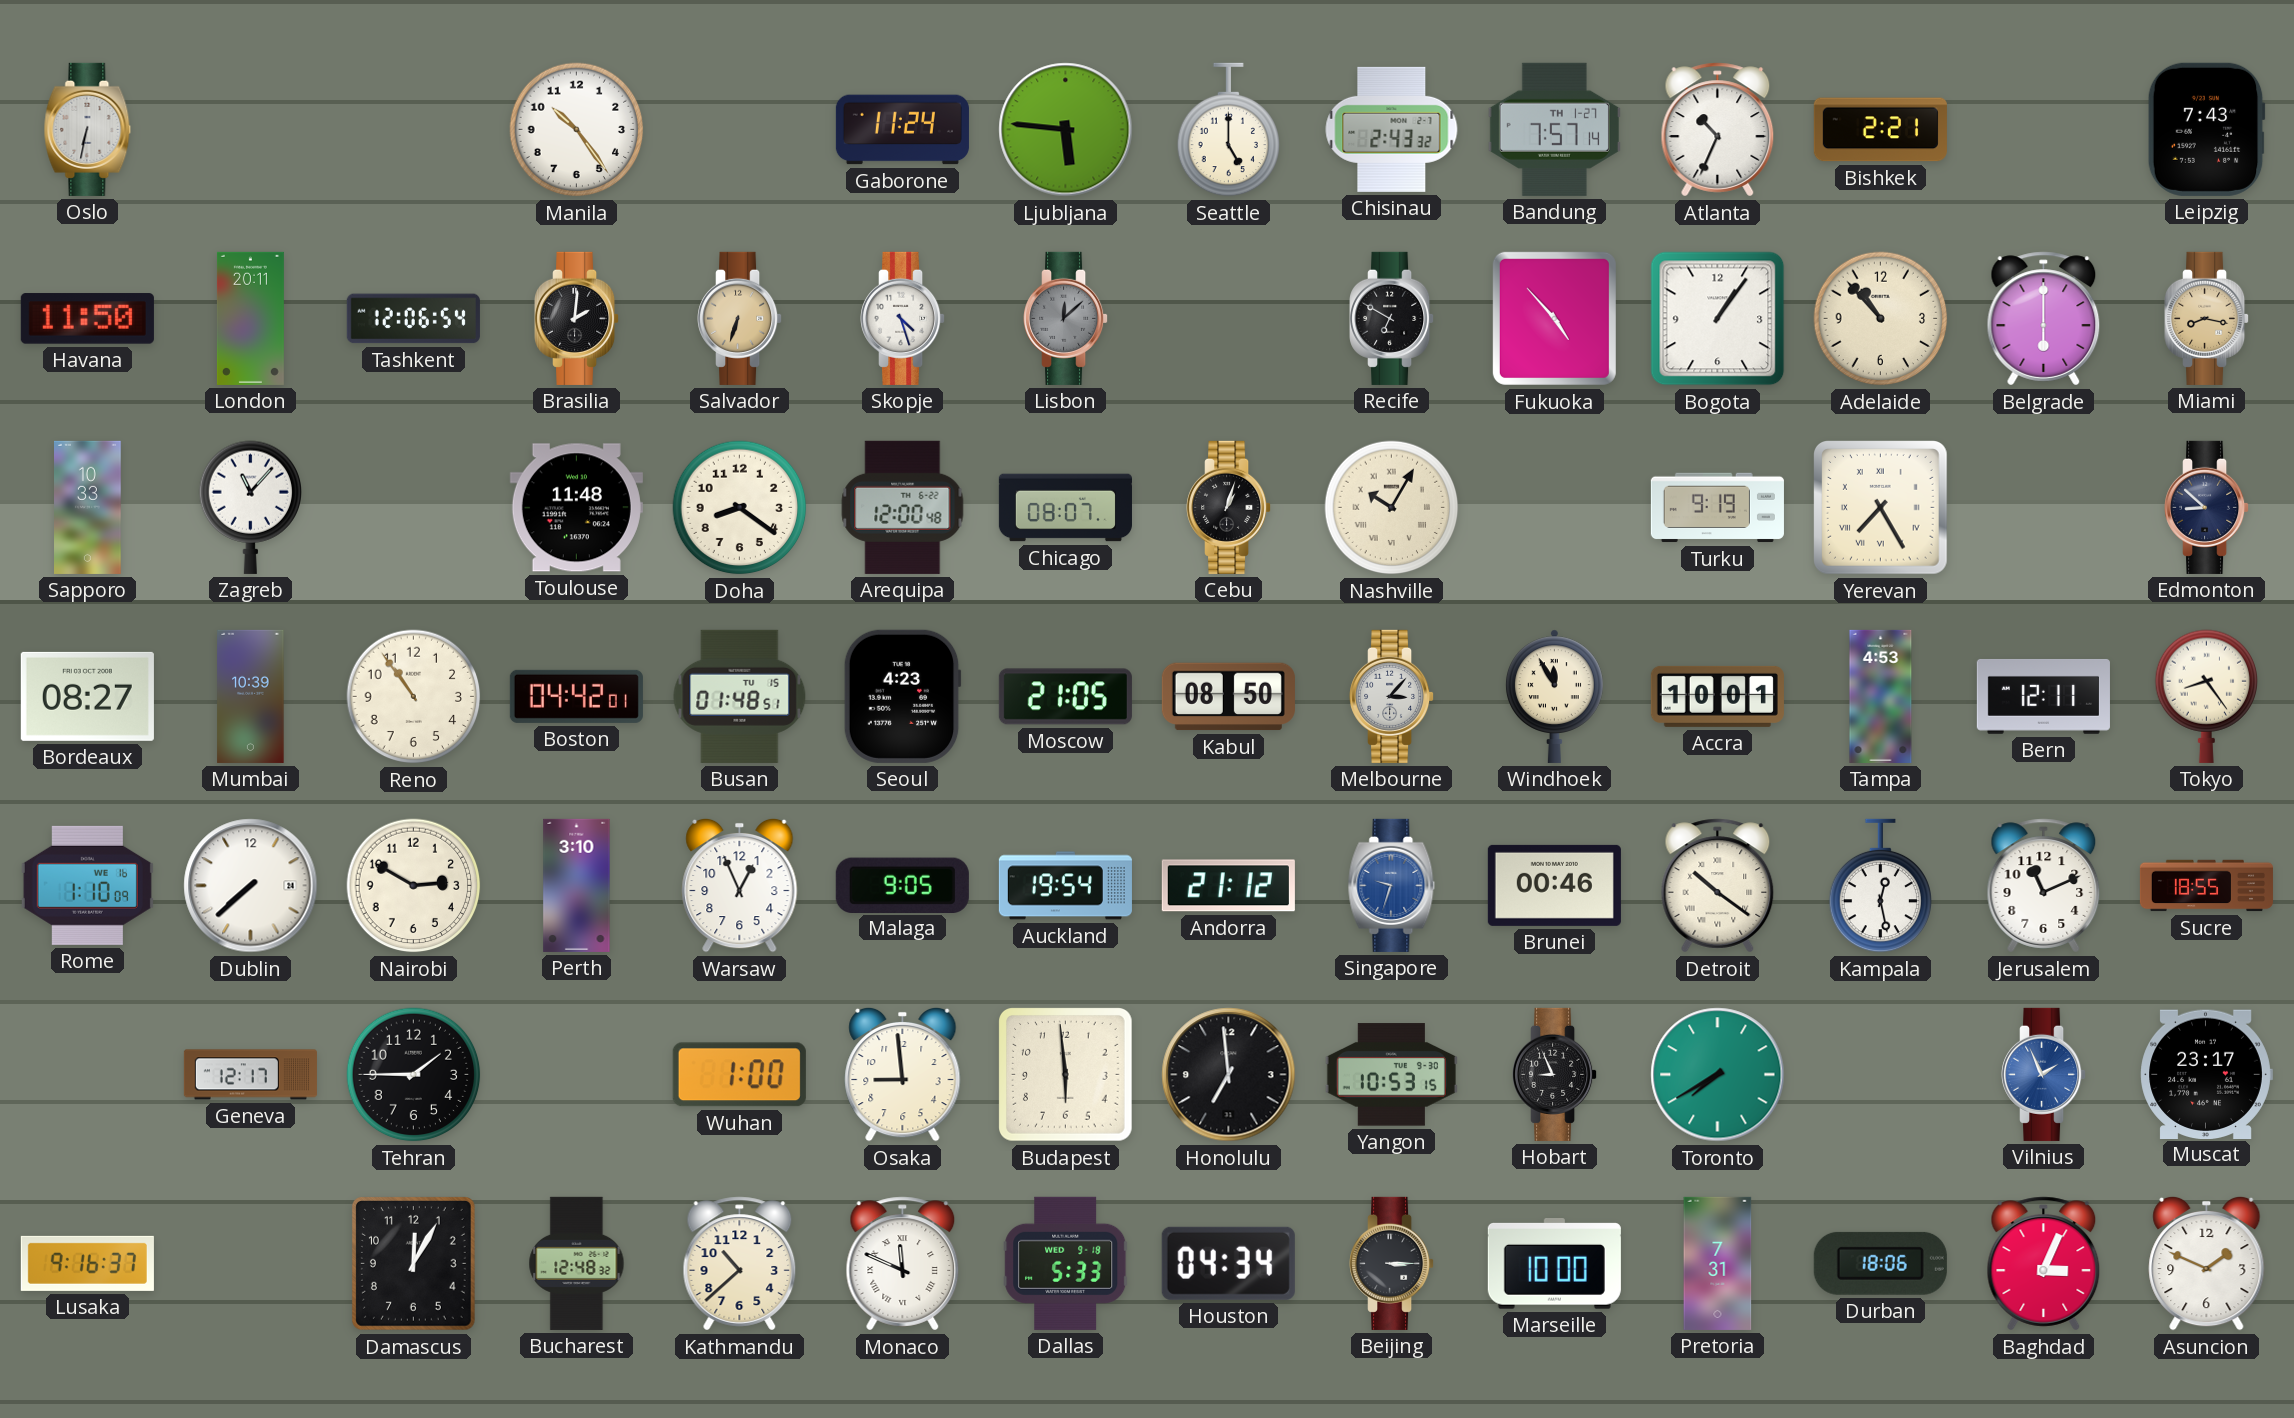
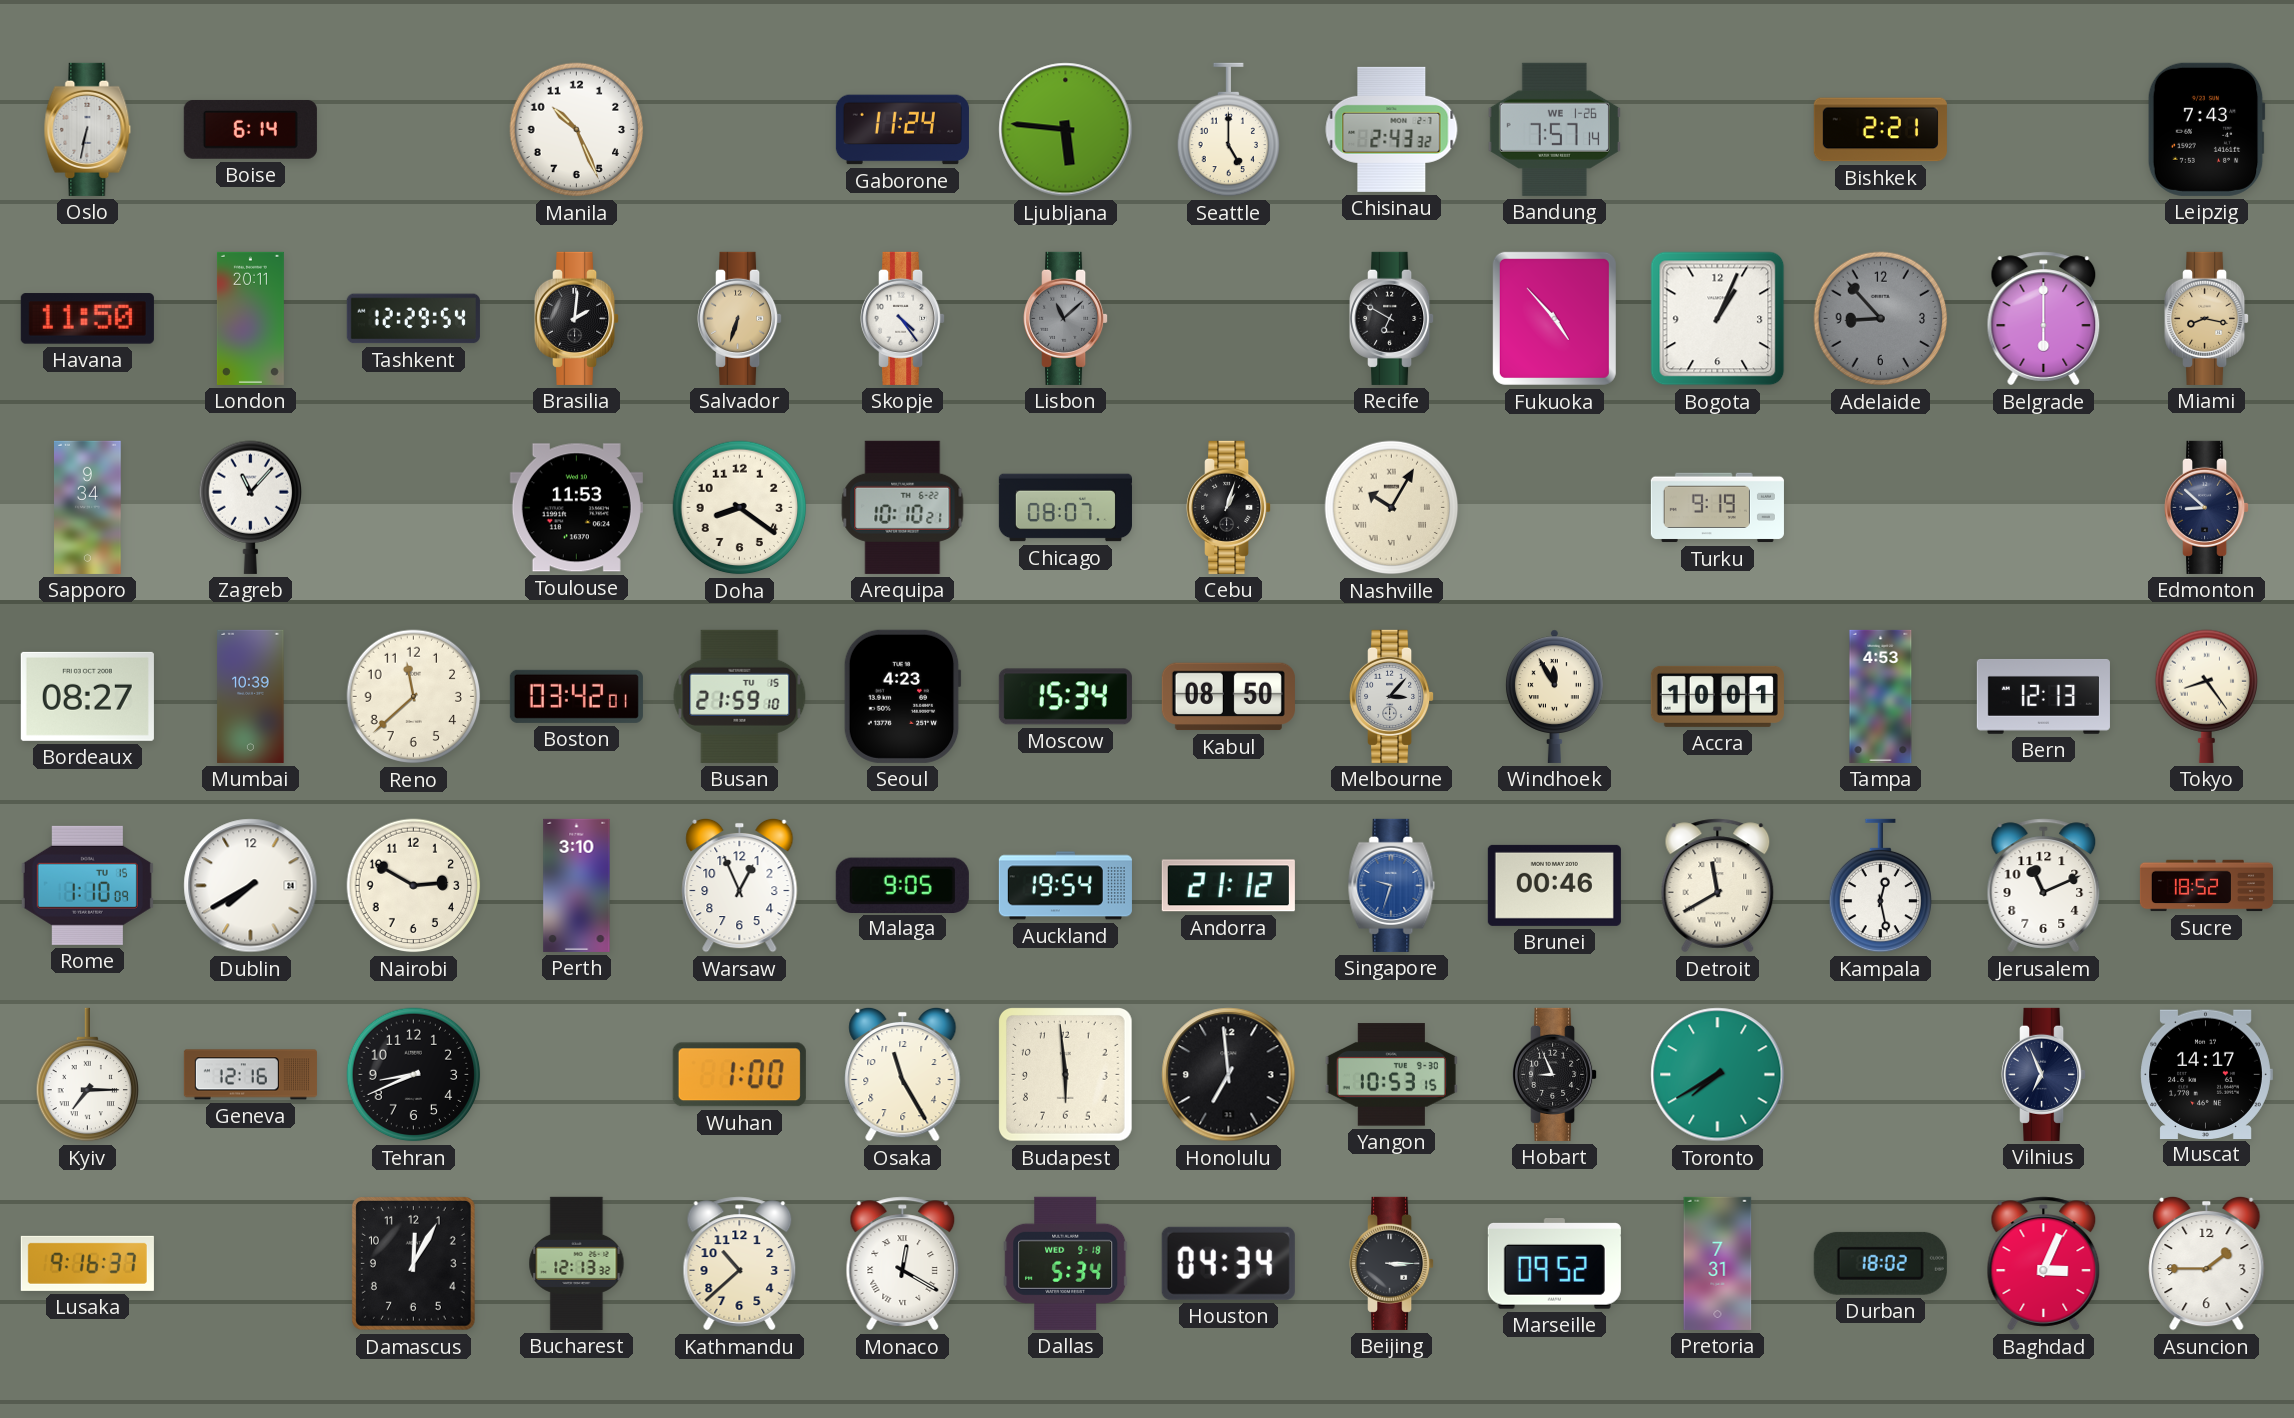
Boise: none -> 6:14
Manila: 10:24 -> 10:26
Bandung date: TH 1-27 -> WE 1-26
Atlanta: 10:34 -> none
Tashkent: 12:06 -> 12:29
Skopje: 4:27 -> 4:24
Lisbon: 12:08 -> 11:08
Bogota: 1:06 -> 1:04
Adelaide: 10:53 -> 8:53
Adelaide dial: cream -> grey
Sapporo: 10:33 -> 9:34
Toulouse: 11:48 -> 11:53
Arequipa: 12:00 -> 10:10
Yerevan: 7:25 -> none
Reno: 10:54 -> 11:38
Boston: 04:42 -> 03:42
Busan: 01:48 -> 21:59
Moscow: 21:05 -> 15:34
Bern: 12:11 -> 12:13
Rome date: WE 16 -> TU 15
Dublin: 7:38 -> 7:40
Detroit: 10:21 -> 11:40
Sucre: 18:55 -> 18:52
Kyiv: none -> 7:15
Geneva: 12:17 -> 12:16
Tehran: 1:45 -> 8:41
Osaka: 8:59 -> 11:25
Vilnius: 1:56 -> 6:56
Vilnius dial: blue -> navy
Muscat: 23:17 -> 14:17
Bucharest: 12:48 -> 12:13
Monaco: 11:49 -> 12:20
Dallas: 5:33 -> 5:34
Marseille: 10:00 -> 09:52
Durban: 18:06 -> 18:02
Asuncion: 1:49 -> 1:45
